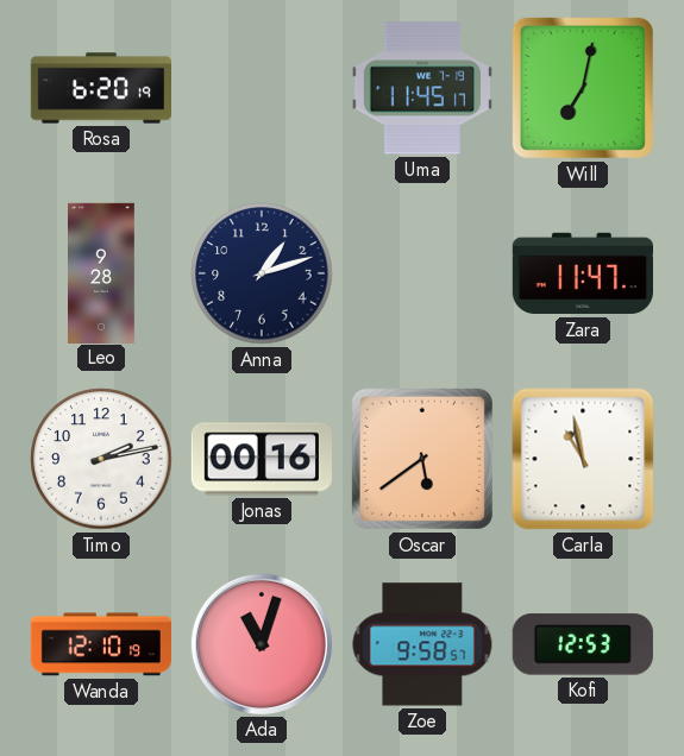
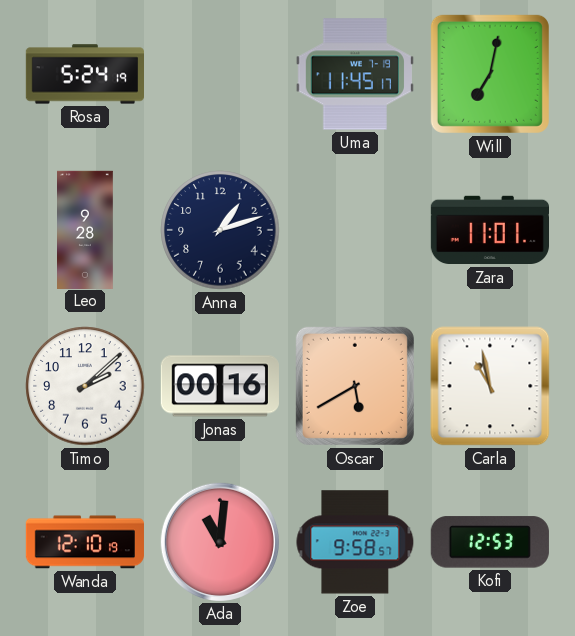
Rosa: 6:20 -> 5:24
Zara: 11:47 -> 11:01
Timo: 2:13 -> 2:08
Oscar: 5:39 -> 5:40
Ada: 11:03 -> 11:01
